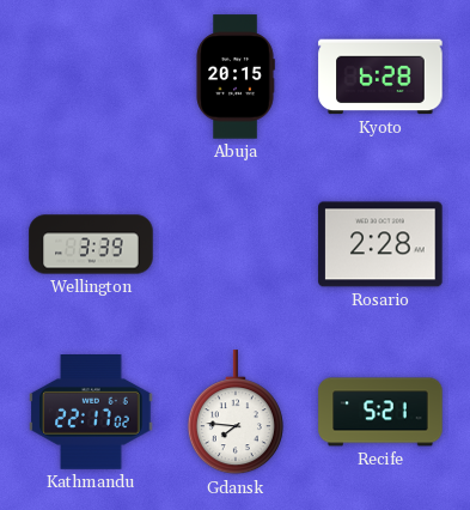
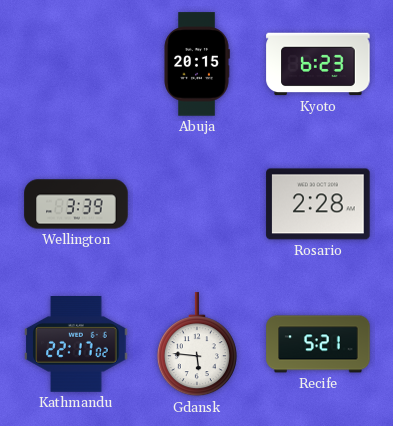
Kyoto: 6:28 -> 6:23
Gdansk: 7:46 -> 5:46
